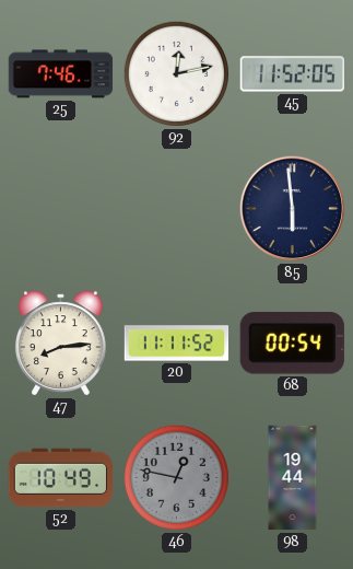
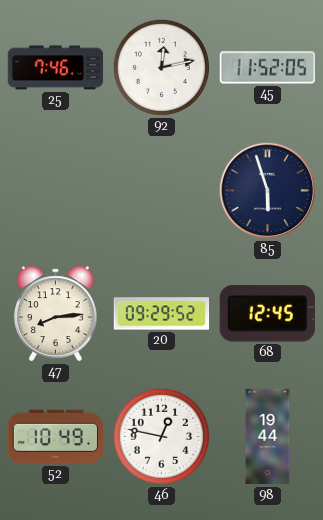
85: 5:59 -> 5:57
20: 11:11 -> 09:29
68: 00:54 -> 12:45
46 dial: grey -> white
